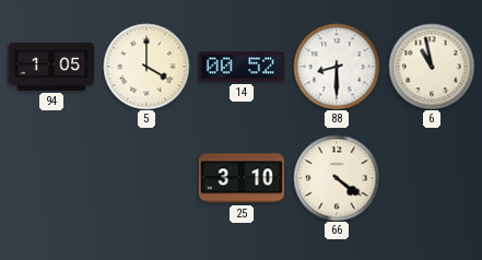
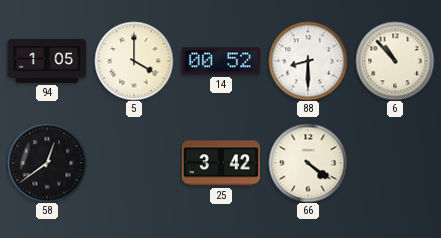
6: 10:58 -> 10:53
58: none -> 12:39
25: 3:10 -> 3:42
